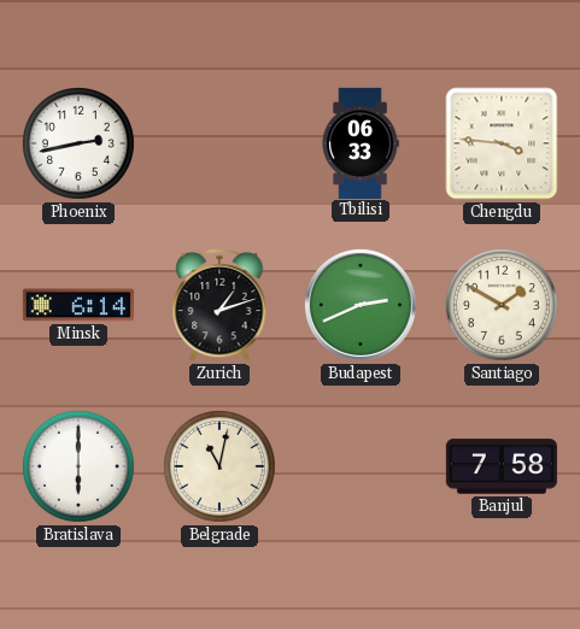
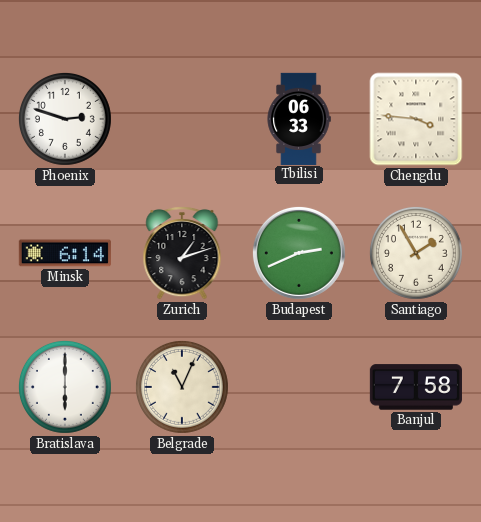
Phoenix: 2:43 -> 2:48
Santiago: 1:50 -> 1:55
Belgrade: 11:02 -> 11:04
